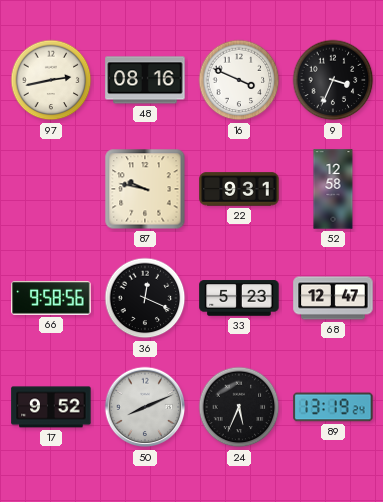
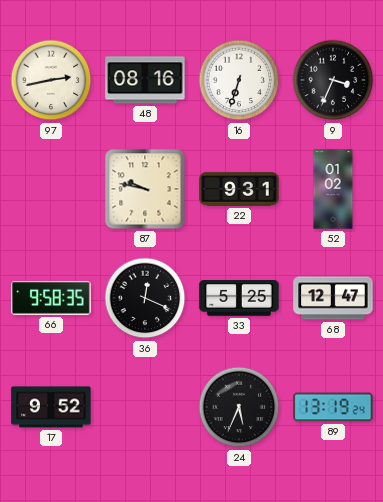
16: 3:49 -> 6:33
52: 12:58 -> 01:02
66: 9:58:56 -> 9:58:35
33: 5:23 -> 5:25
50: 8:11 -> none
